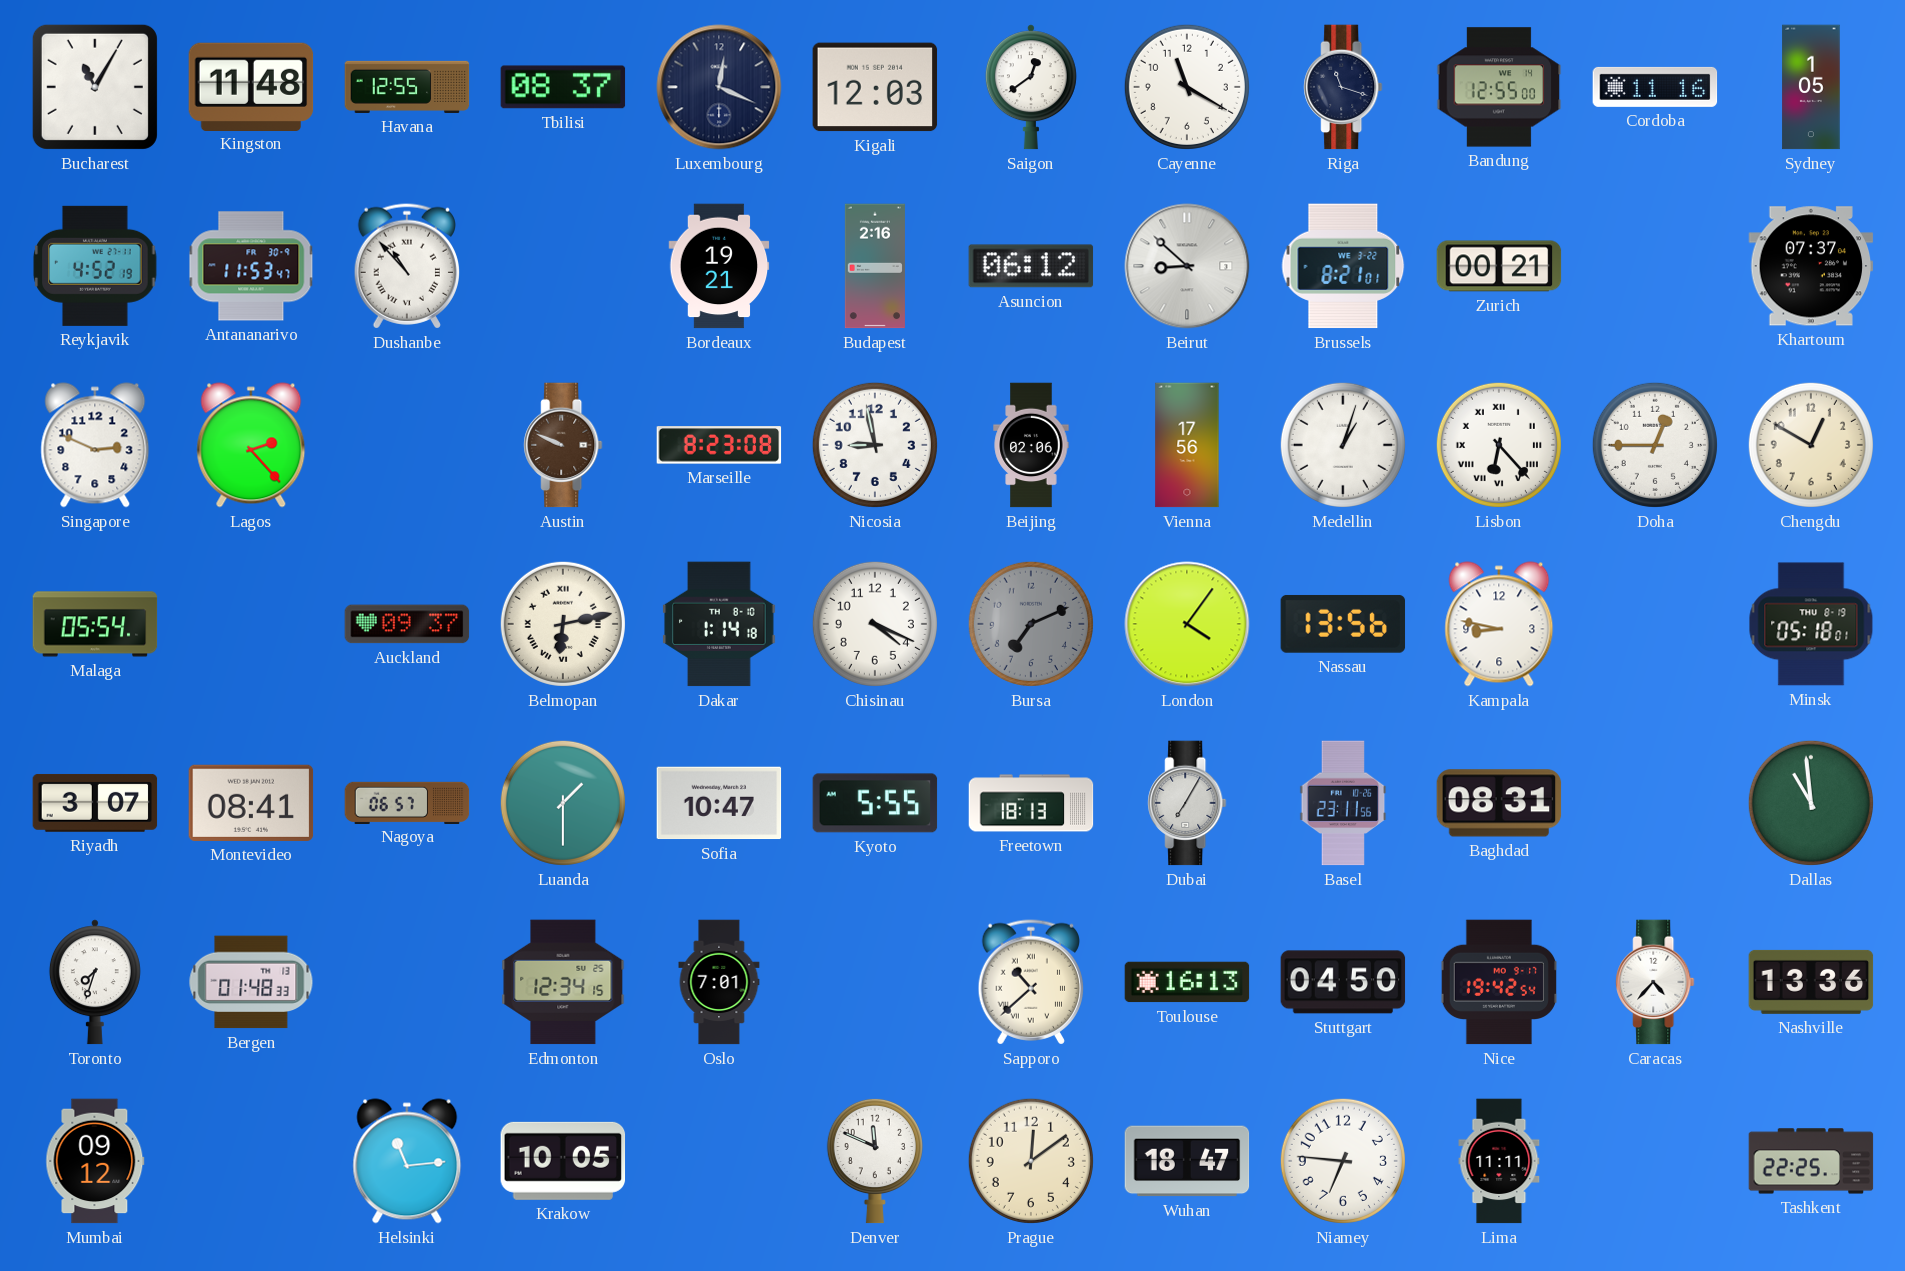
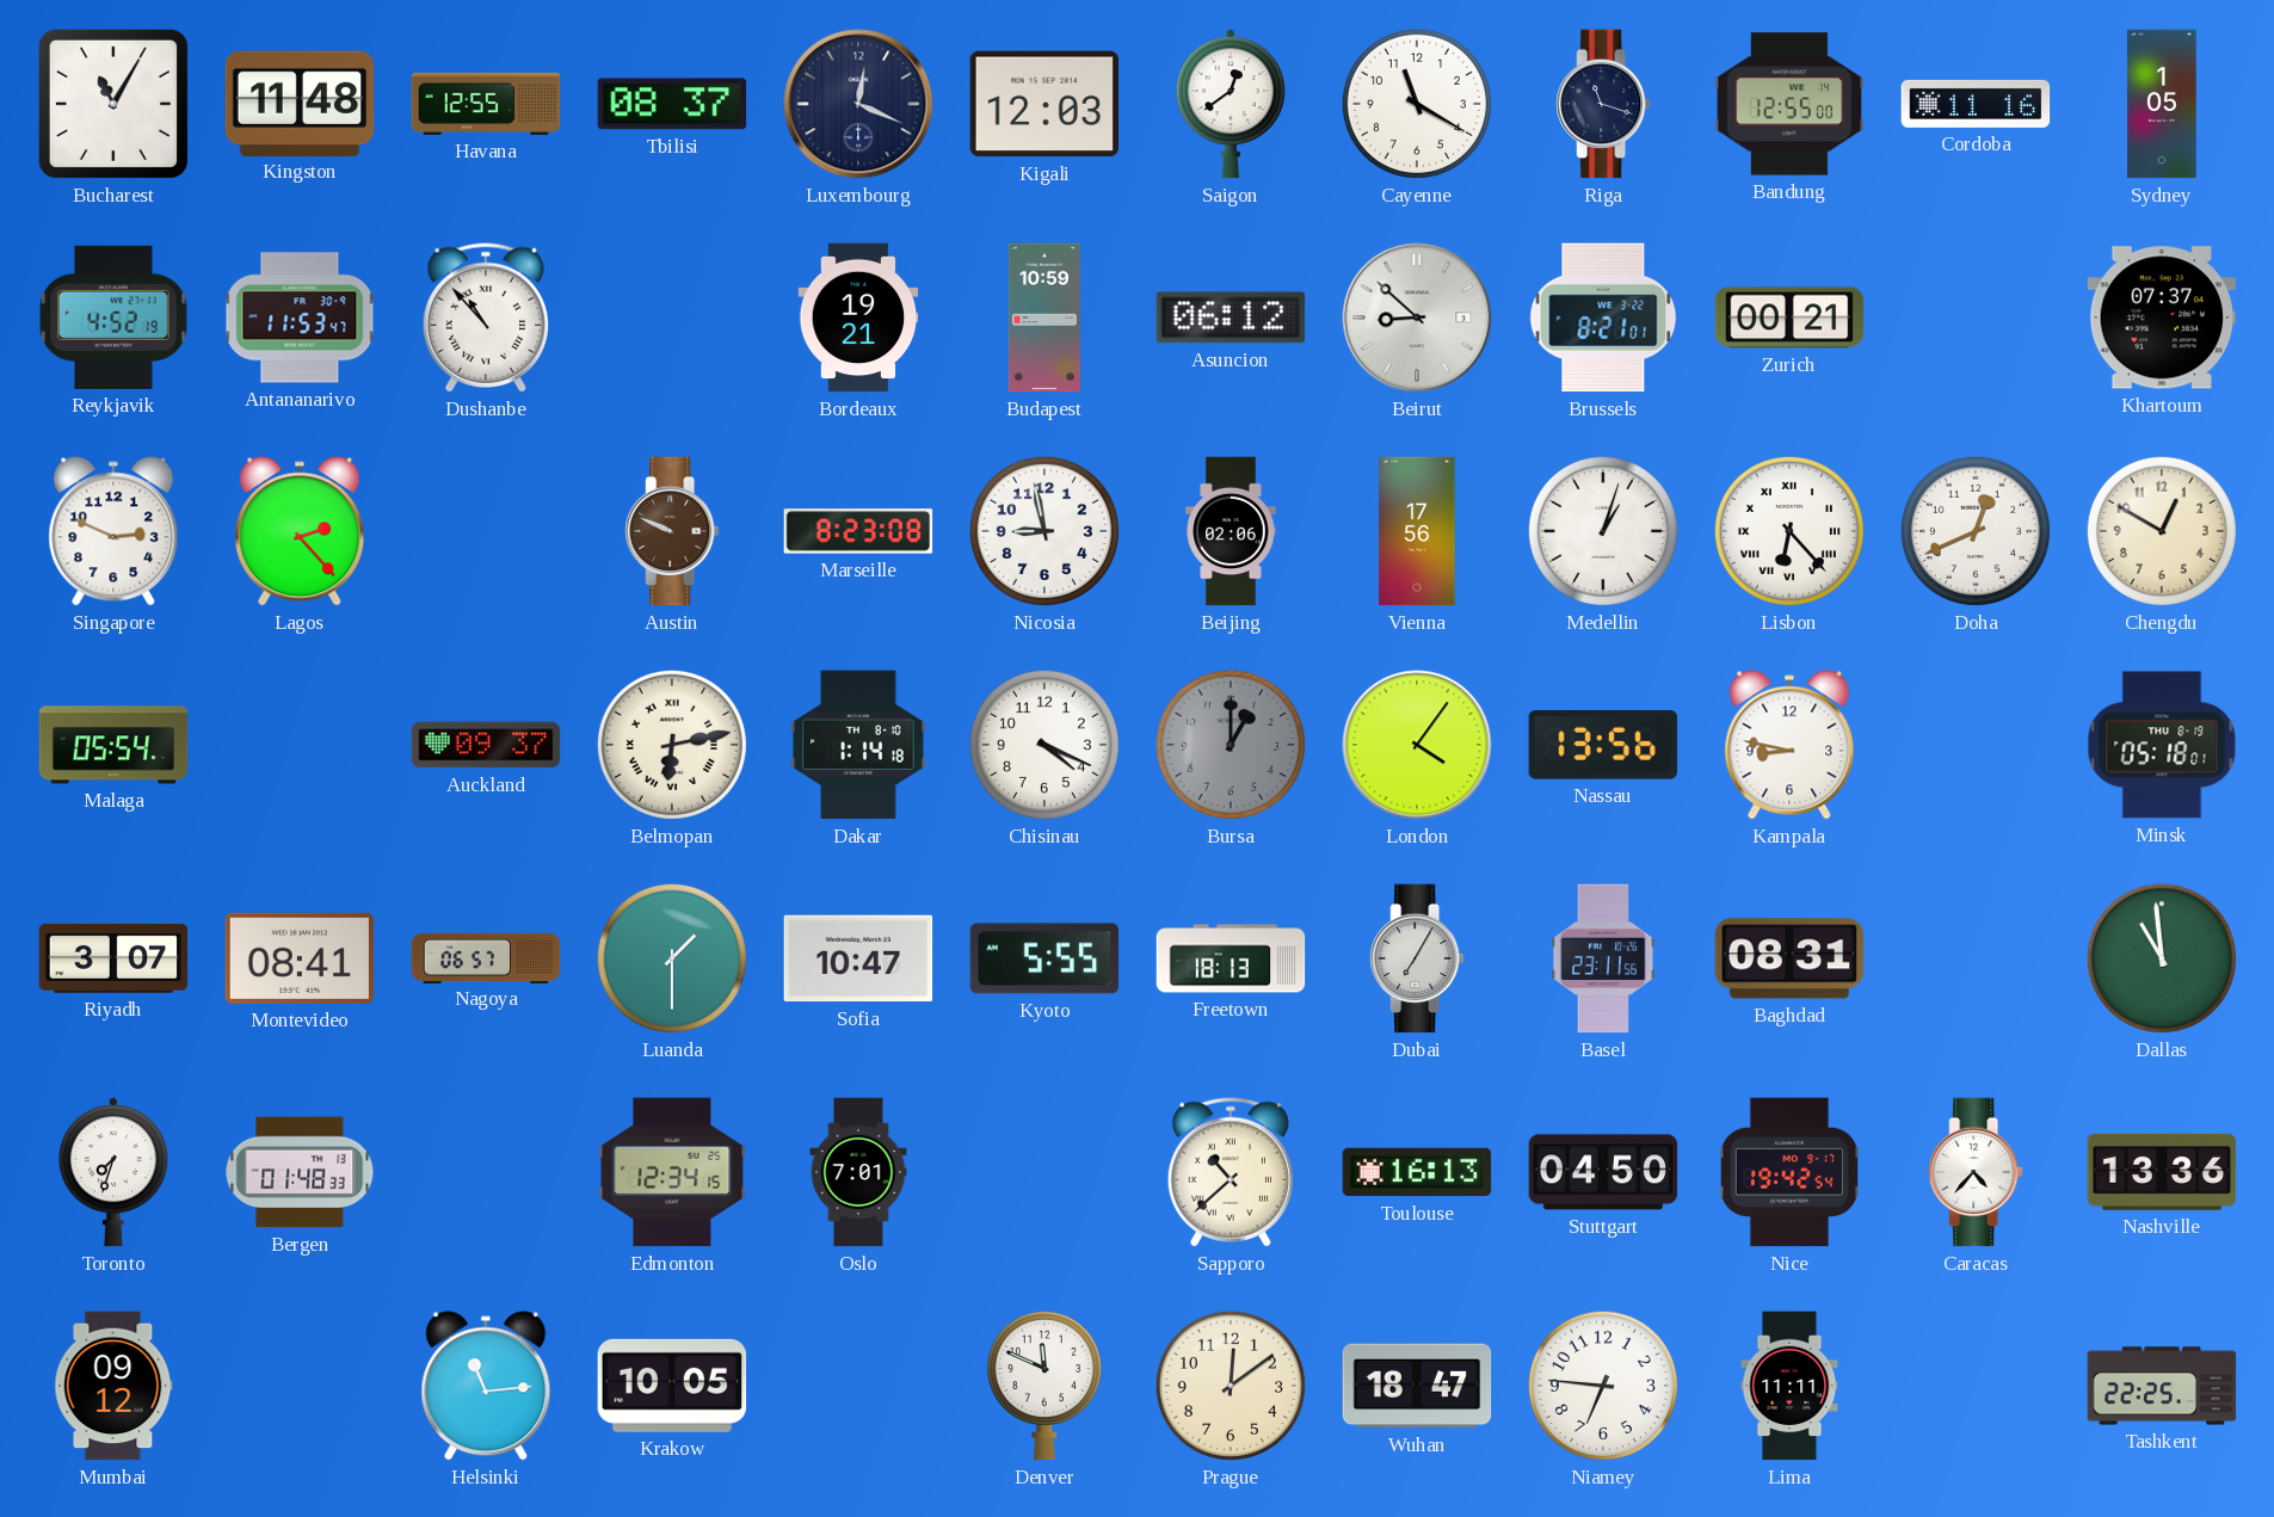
Budapest: 2:16 -> 10:59
Doha: 12:45 -> 12:41
Bursa: 7:11 -> 1:00
